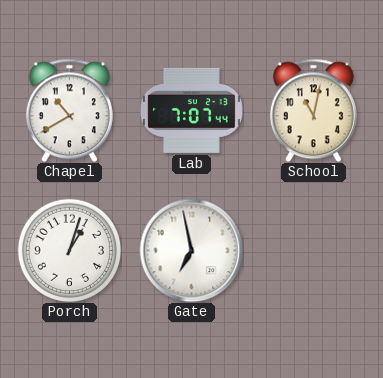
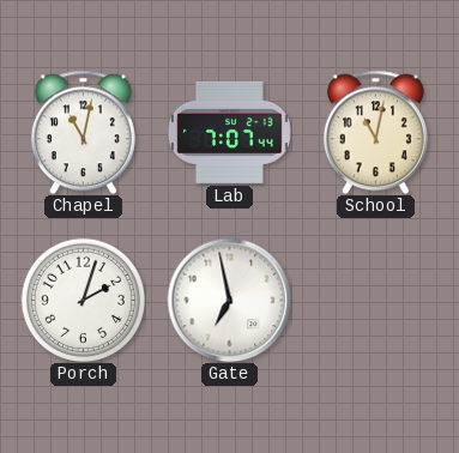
Chapel: 10:40 -> 11:02
Porch: 1:03 -> 2:03
